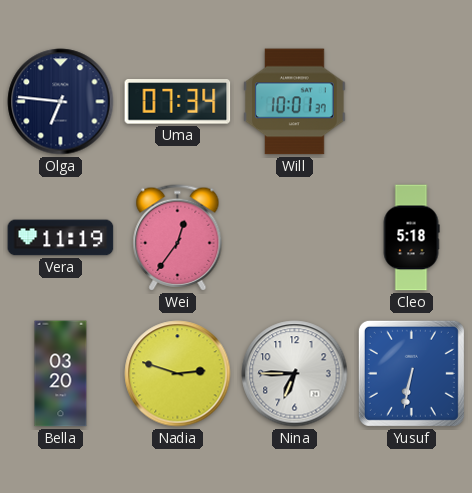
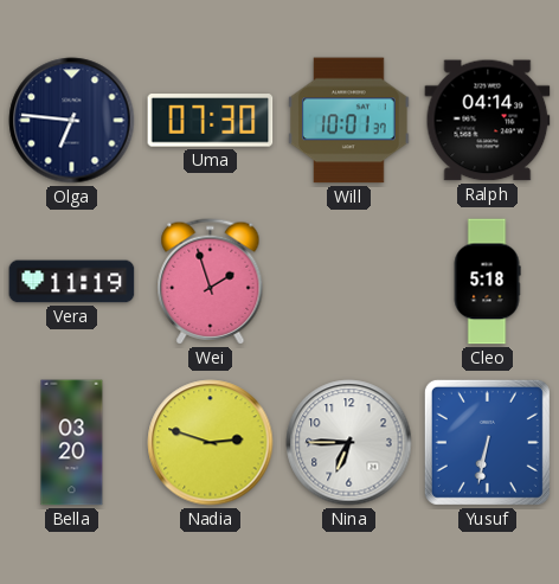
Uma: 07:34 -> 07:30
Ralph: none -> 04:14
Wei: 12:36 -> 1:57
